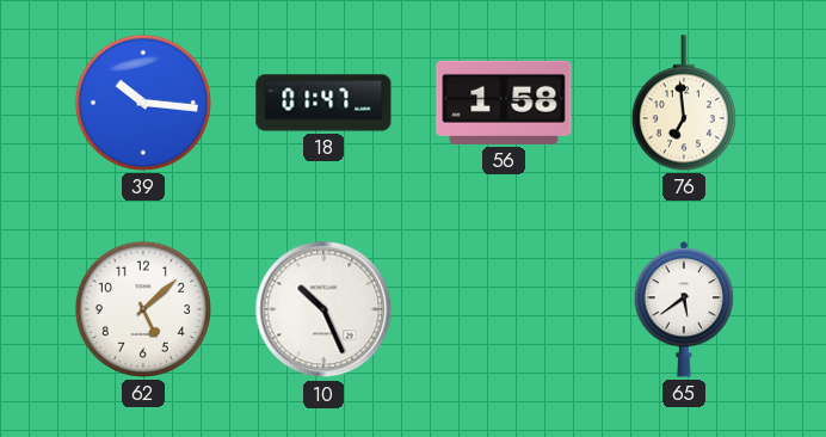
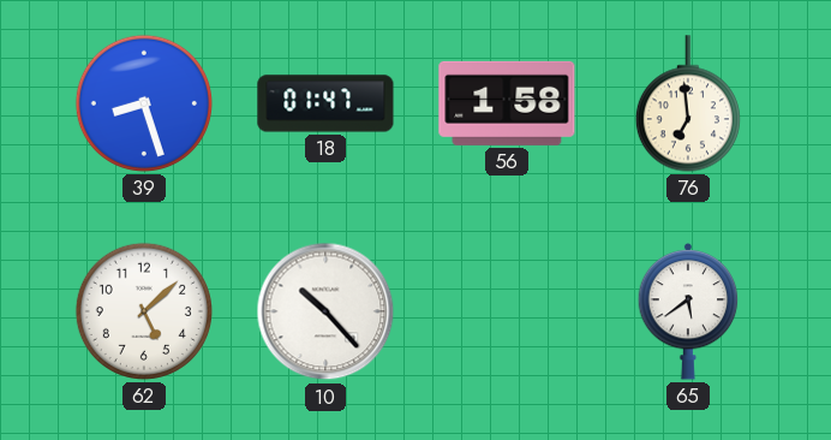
39: 10:16 -> 8:27
10: 10:26 -> 10:23
